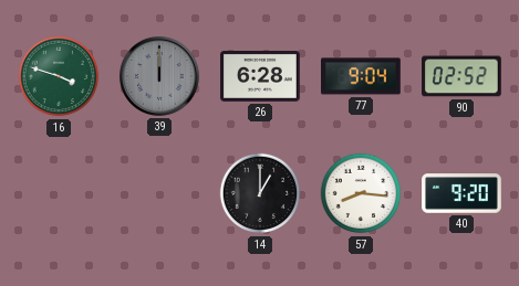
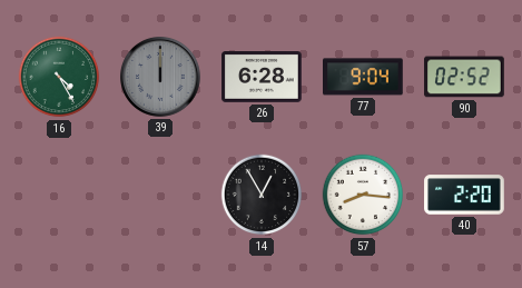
16: 3:48 -> 4:25
14: 1:00 -> 12:55
40: 9:20 -> 2:20
